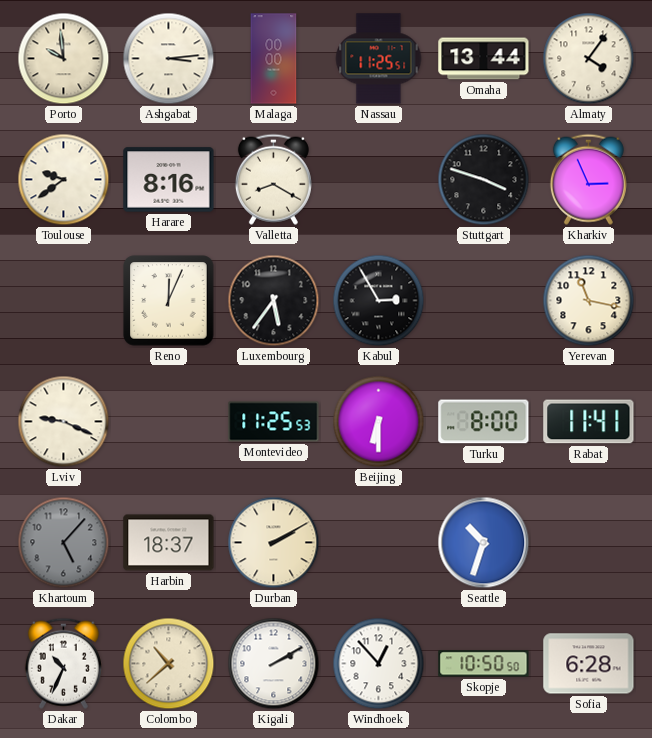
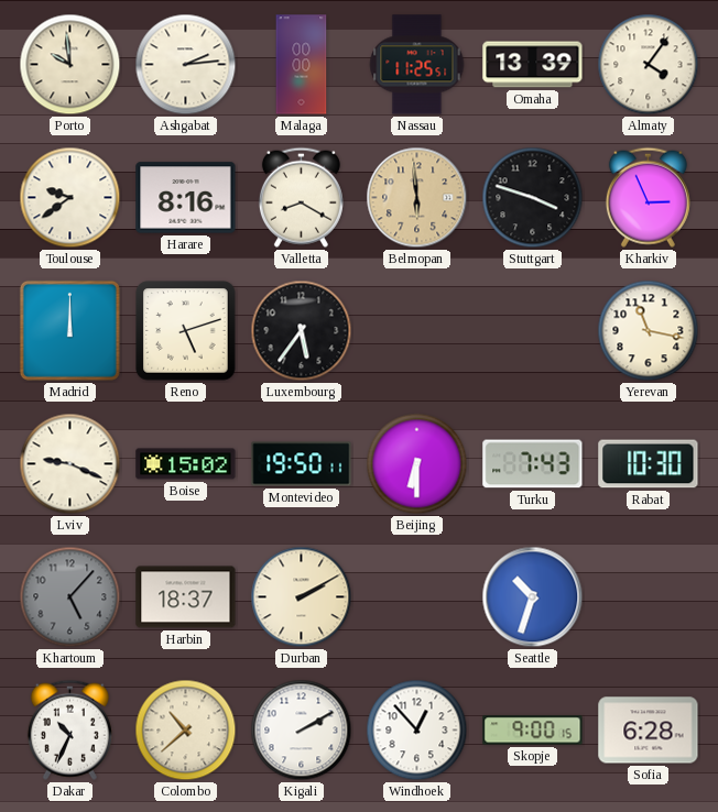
Ashgabat: 3:14 -> 2:14
Omaha: 13:44 -> 13:39
Belmopan: none -> 5:59
Madrid: none -> 12:00
Reno: 12:04 -> 5:12
Kabul: 2:55 -> none
Boise: none -> 15:02
Montevideo: 11:25 -> 19:50
Turku: 8:00 -> 7:43
Rabat: 11:41 -> 10:30
Skopje: 10:50 -> 9:00
